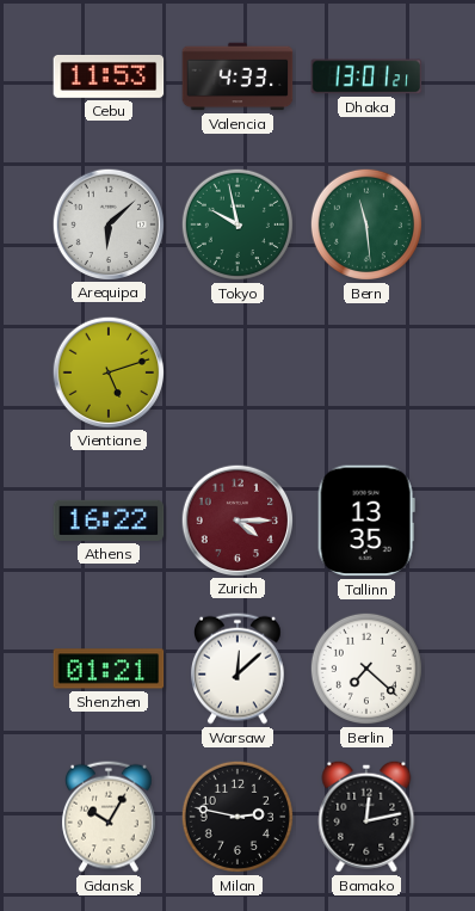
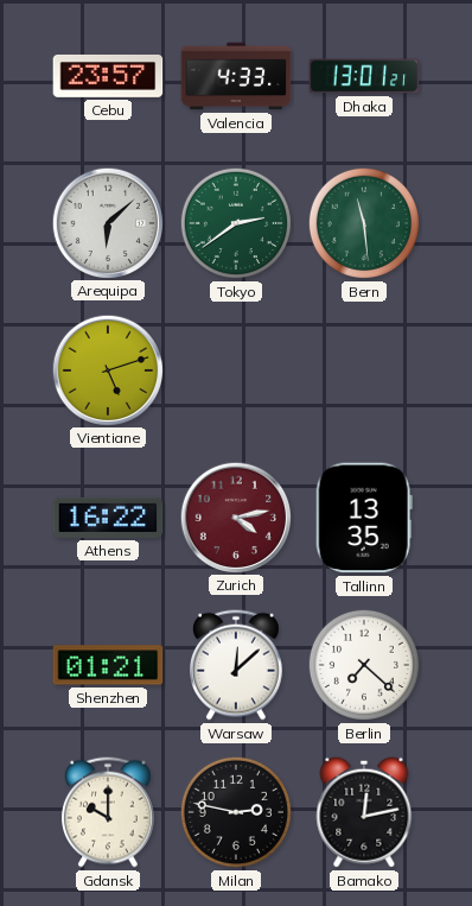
Cebu: 11:53 -> 23:57
Tokyo: 9:58 -> 2:39
Zurich: 4:15 -> 4:13
Gdansk: 10:05 -> 10:00
